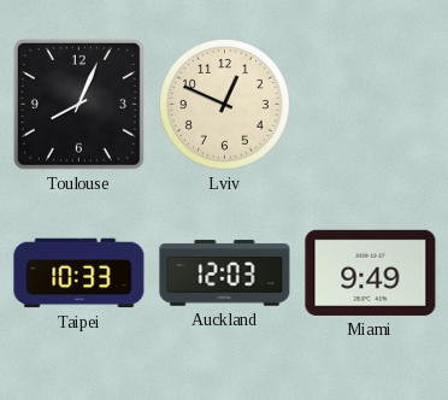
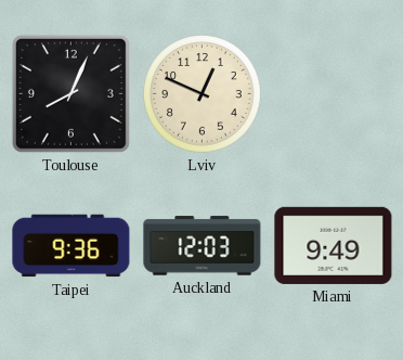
Taipei: 10:33 -> 9:36
